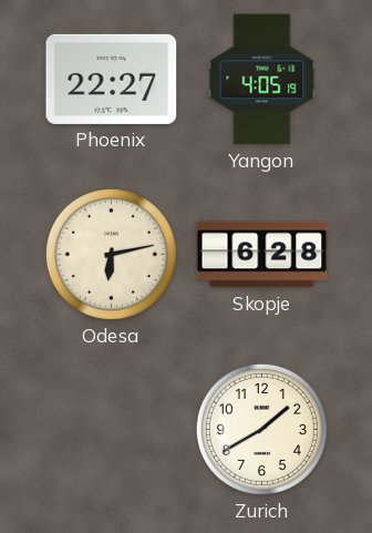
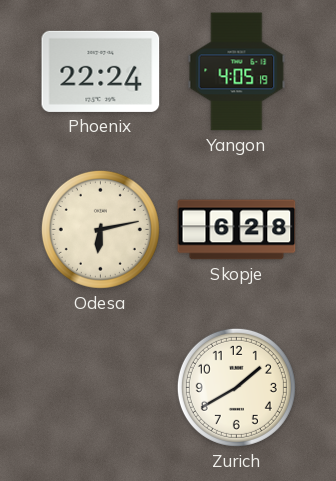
Phoenix: 22:27 -> 22:24
